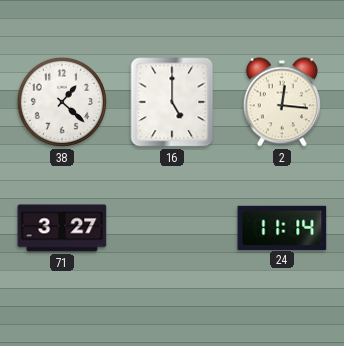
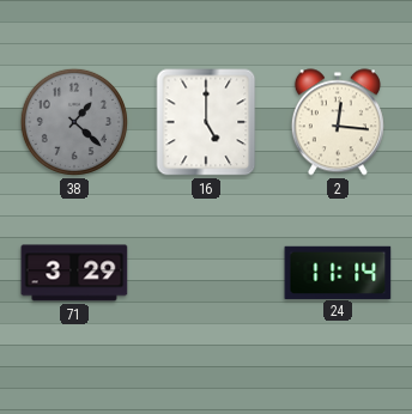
38 dial: white -> grey
71: 3:27 -> 3:29
